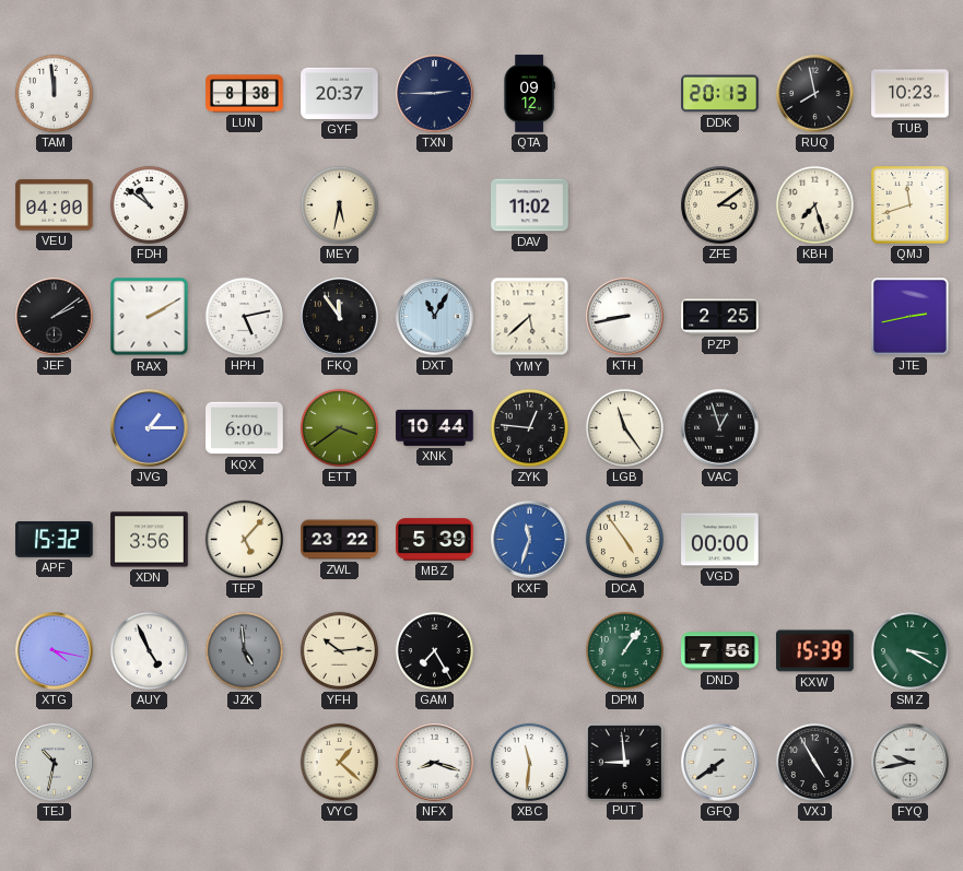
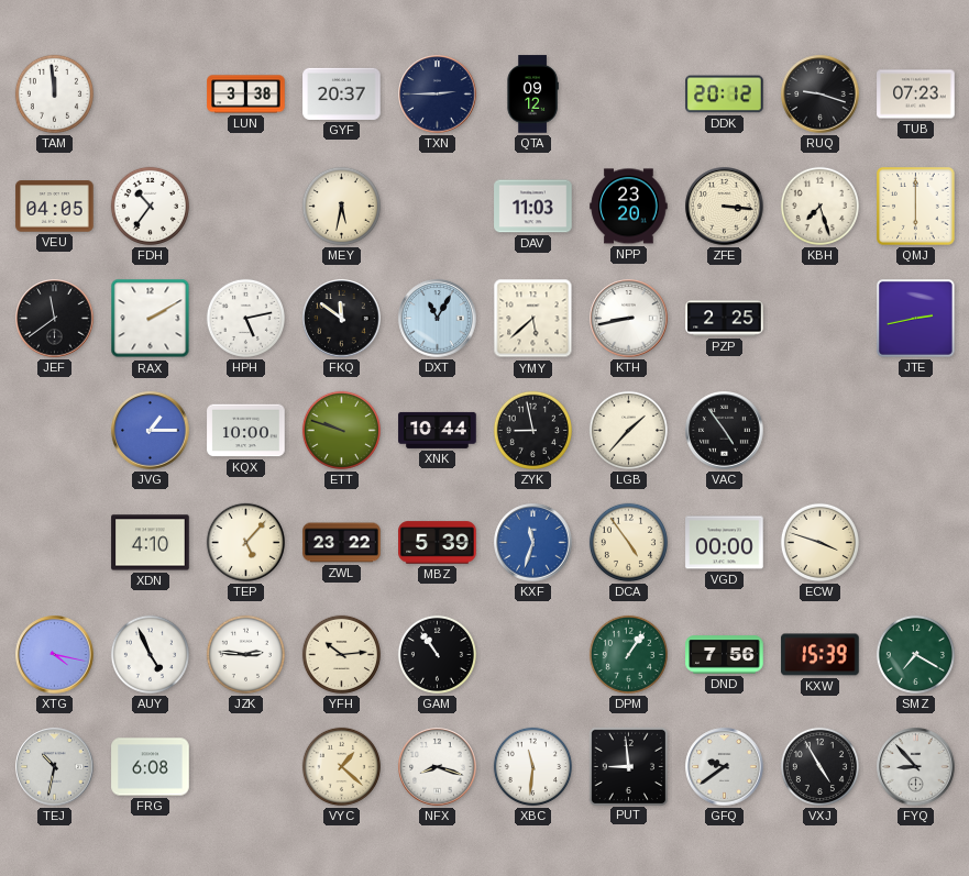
LUN: 8:38 -> 3:38
DDK: 20:13 -> 20:12
RUQ: 7:58 -> 9:18
TUB: 10:23 -> 07:23
VEU: 04:00 -> 04:05
FDH: 10:51 -> 10:36
DAV: 11:02 -> 11:03
NPP: none -> 23:20
ZFE: 3:09 -> 3:16
QMJ: 11:42 -> 6:00
JEF: 2:09 -> 11:39
FKQ: 11:54 -> 11:51
KQX: 6:00 -> 10:00
ETT: 3:39 -> 9:48
ZYK: 12:46 -> 8:58
LGB: 11:24 -> 1:37
VAC: 12:57 -> 4:54
APF: 15:32 -> none
XDN: 3:56 -> 4:10
ECW: none -> 3:48
JZK: 4:59 -> 2:46
JZK dial: grey -> white
GAM: 7:25 -> 10:54
SMZ: 3:20 -> 7:20
FRG: none -> 6:08
GFQ: 7:39 -> 9:39
FYQ: 9:43 -> 8:53
